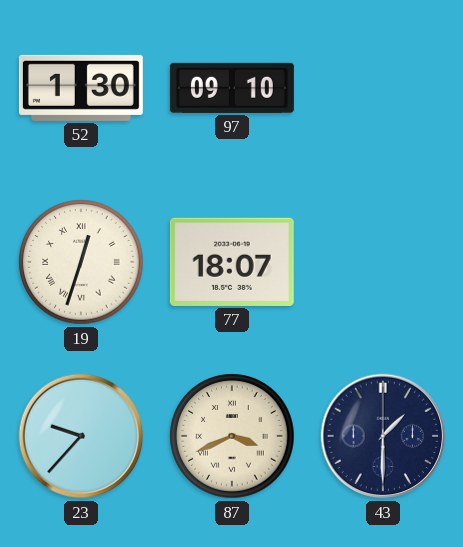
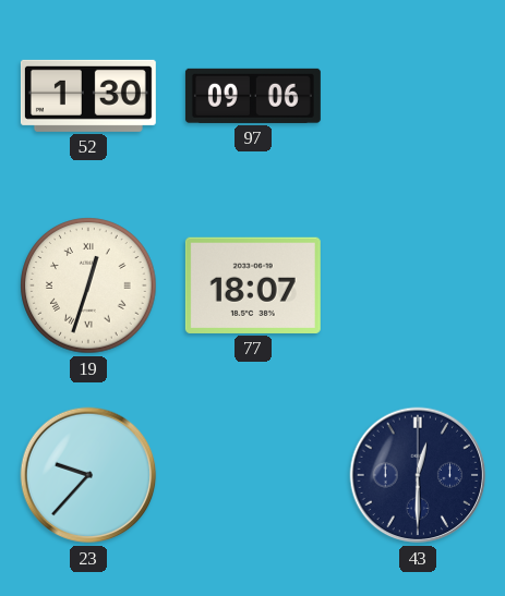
97: 09:10 -> 09:06
87: 3:41 -> none
43: 1:30 -> 12:30
